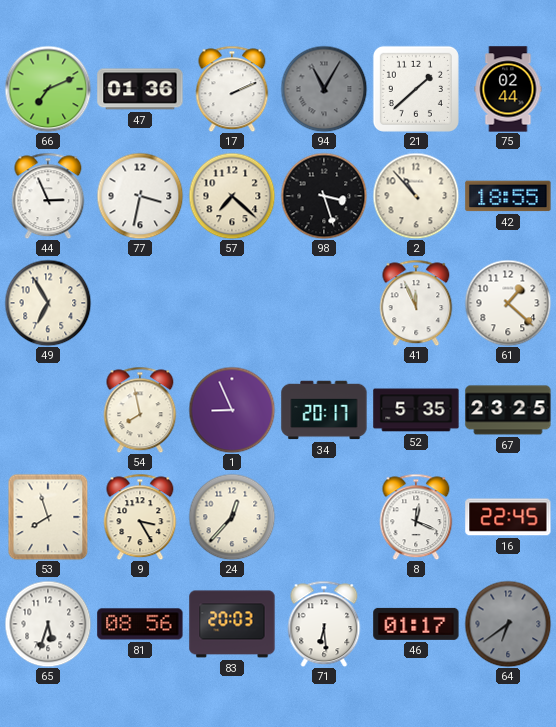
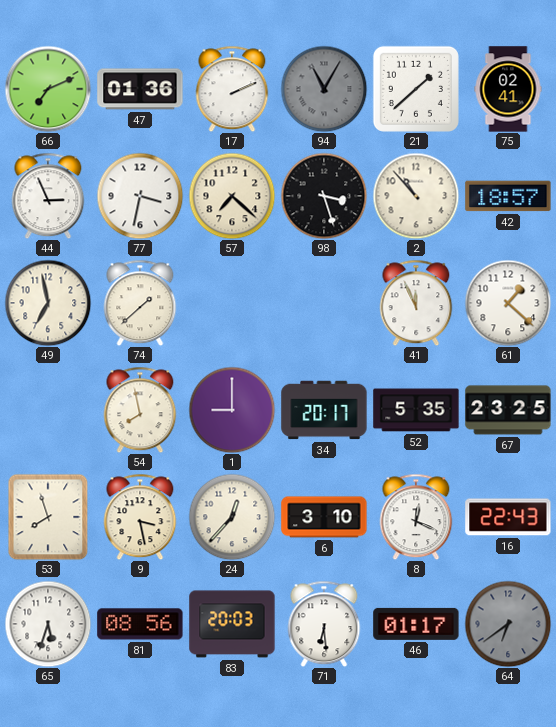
75: 02:44 -> 02:41
42: 18:55 -> 18:57
49: 6:55 -> 6:58
74: none -> 1:38
1: 8:56 -> 9:00
9: 3:25 -> 3:28
6: none -> 3:10
16: 22:45 -> 22:43
